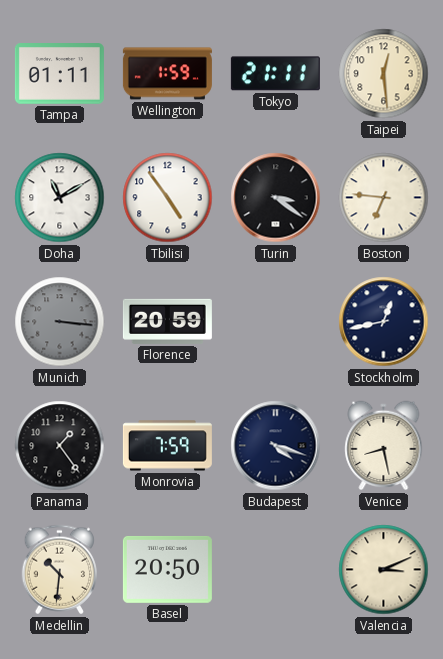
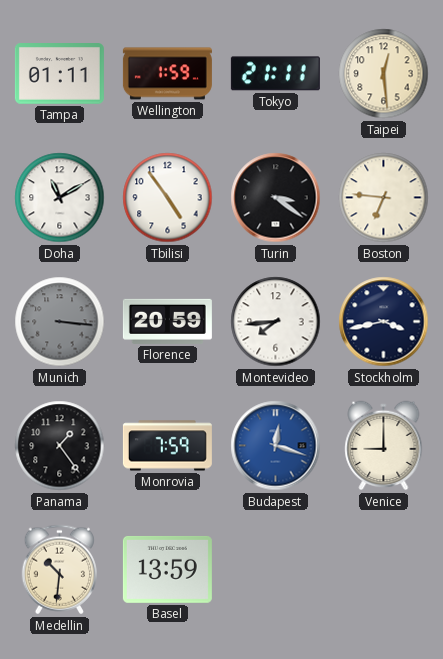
Montevideo: none -> 7:44
Stockholm: 12:43 -> 3:43
Budapest: 4:18 -> 12:18
Budapest dial: navy -> blue
Venice: 8:28 -> 9:00
Basel: 20:50 -> 13:59
Valencia: 3:11 -> none
